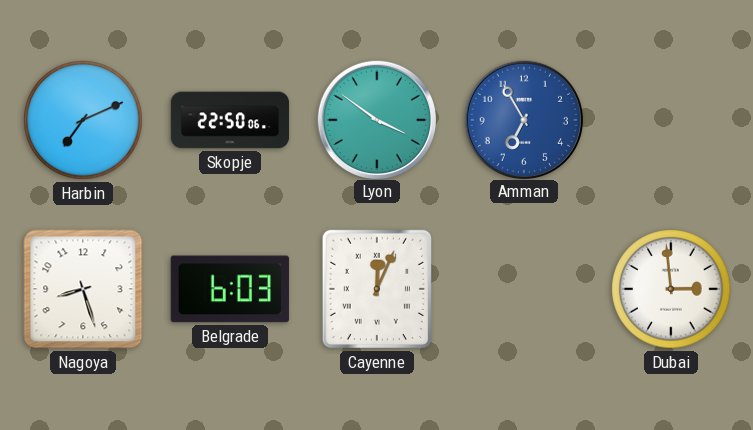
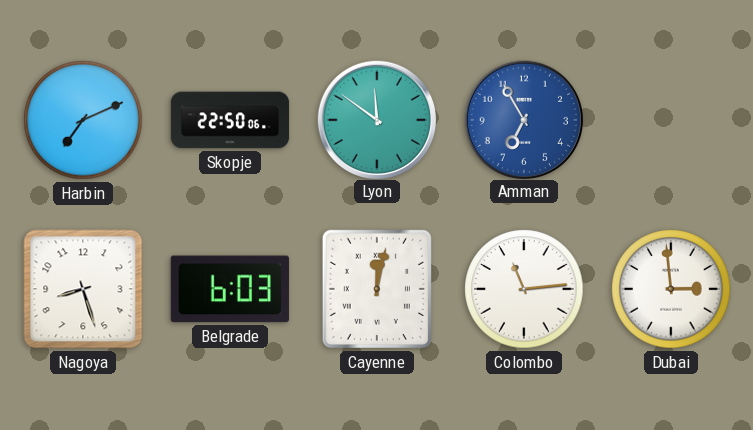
Lyon: 3:51 -> 11:51
Cayenne: 12:04 -> 12:02
Colombo: none -> 11:14
